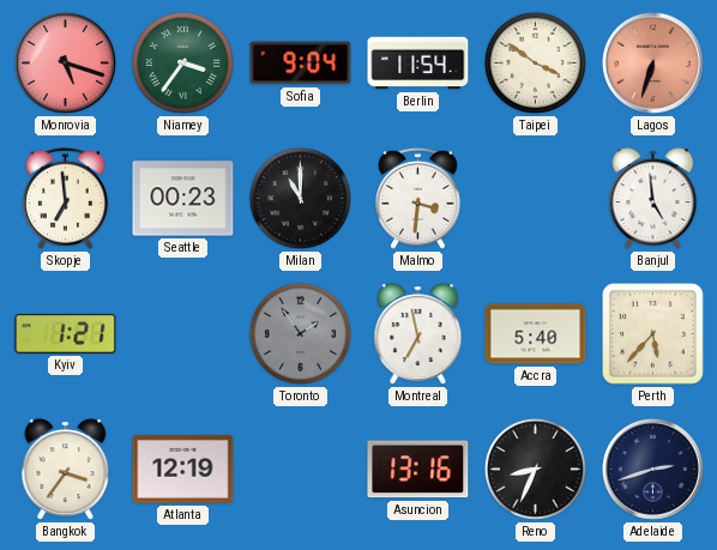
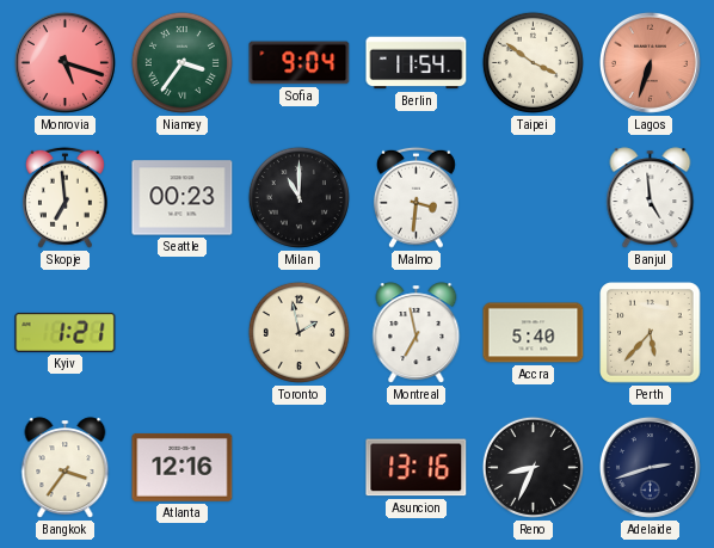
Toronto: 1:54 -> 1:58
Toronto dial: grey -> cream
Atlanta: 12:19 -> 12:16
